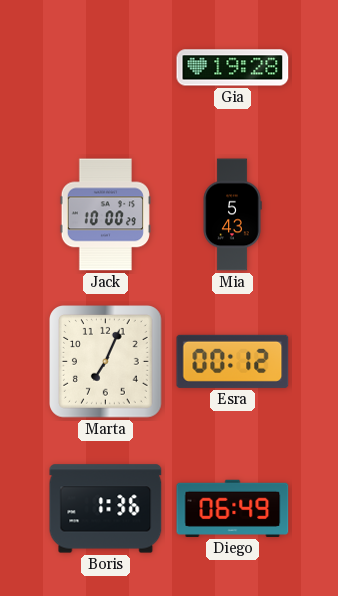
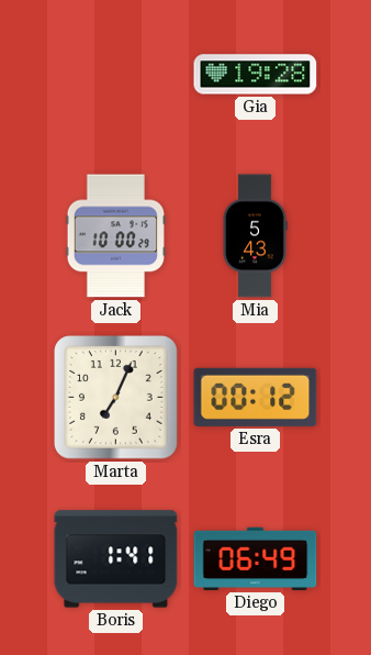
Boris: 1:36 -> 1:41
